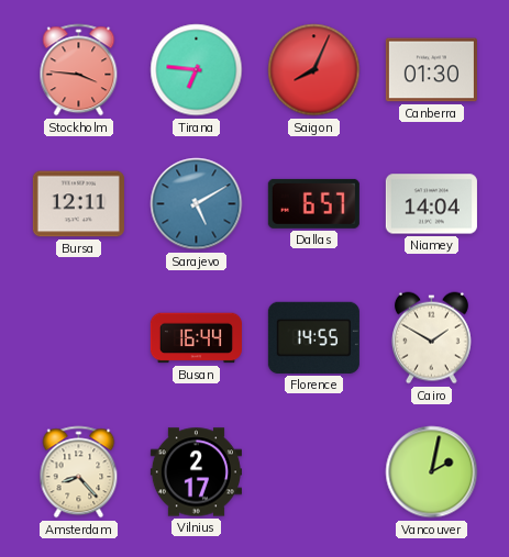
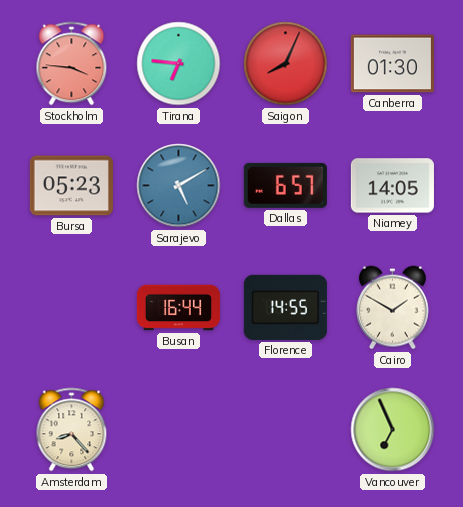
Bursa: 12:11 -> 05:23
Niamey: 14:04 -> 14:05
Vilnius: 2:17 -> none
Vancouver: 2:02 -> 6:56
